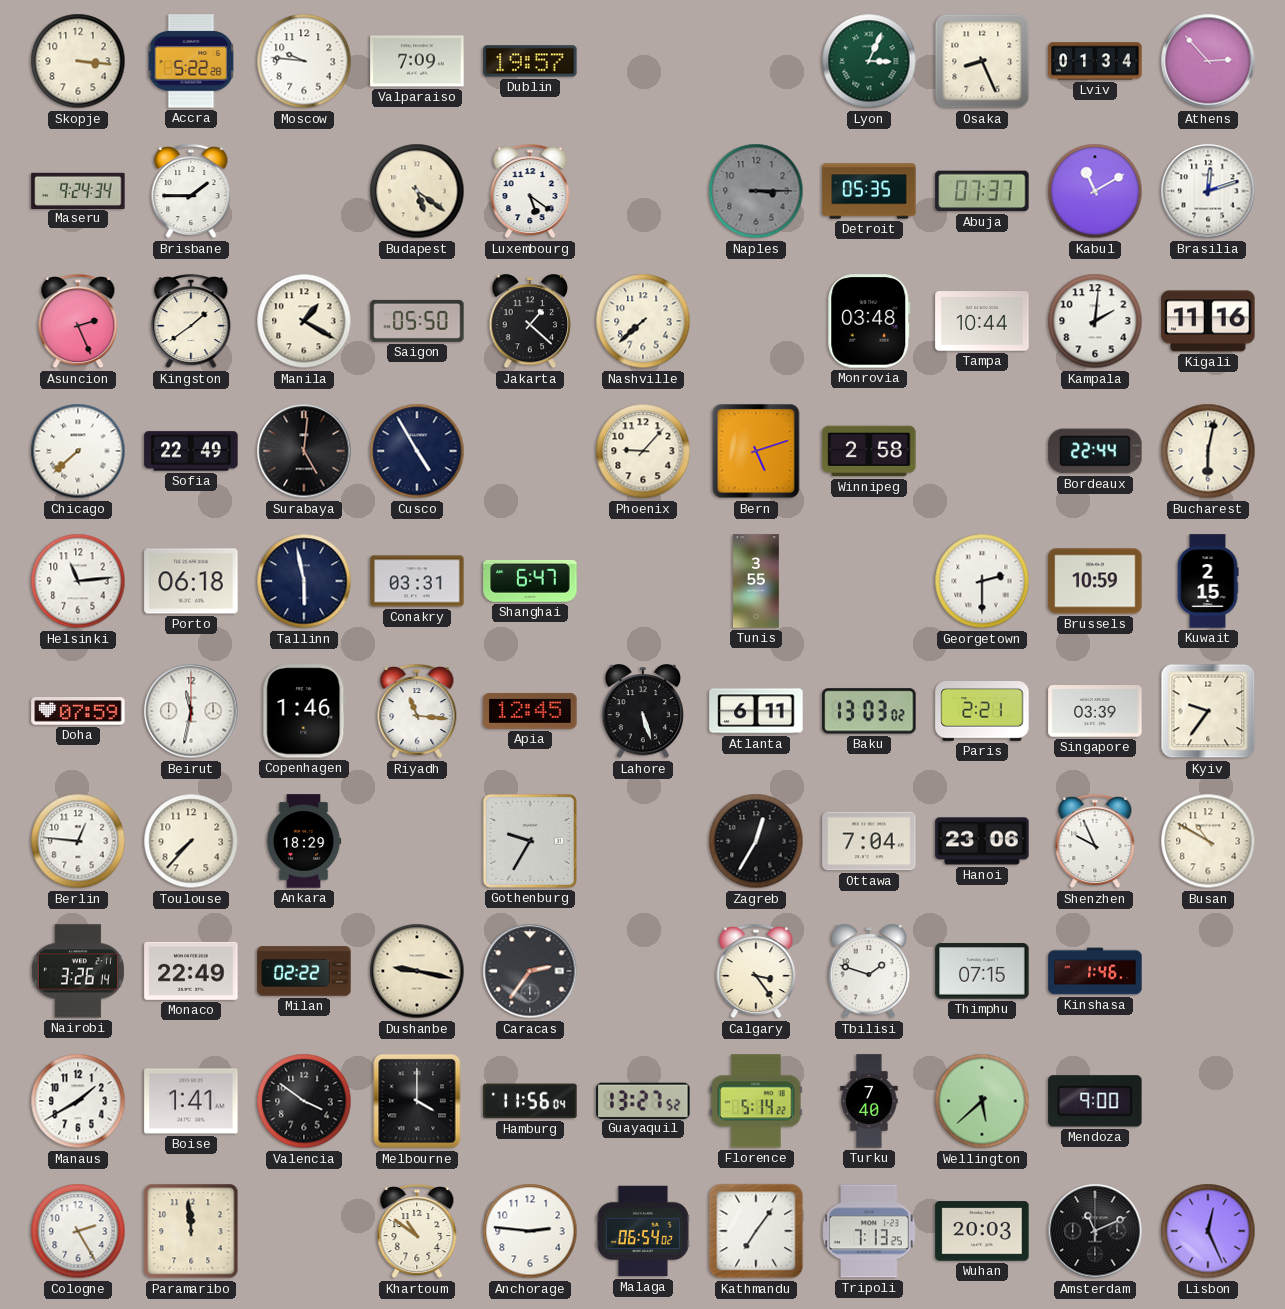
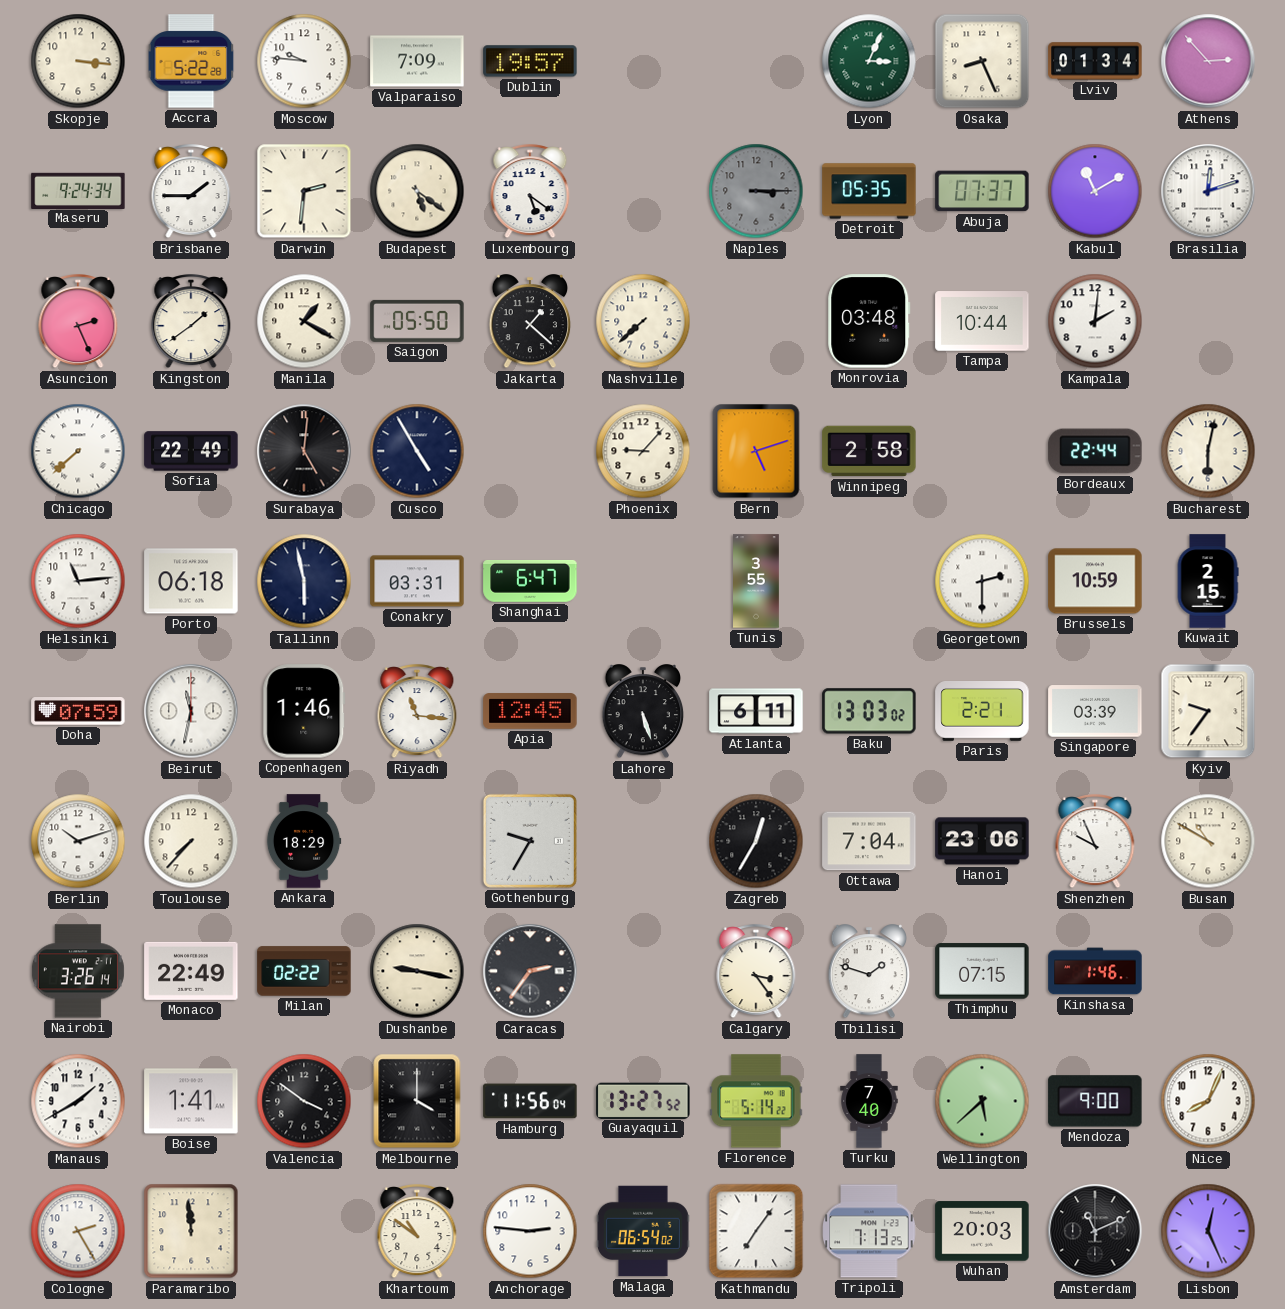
Darwin: none -> 2:31
Kigali: 11:16 -> none
Berlin: 12:46 -> 10:12
Nice: none -> 8:04
